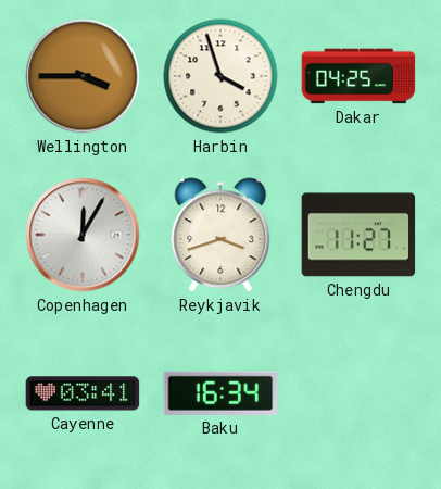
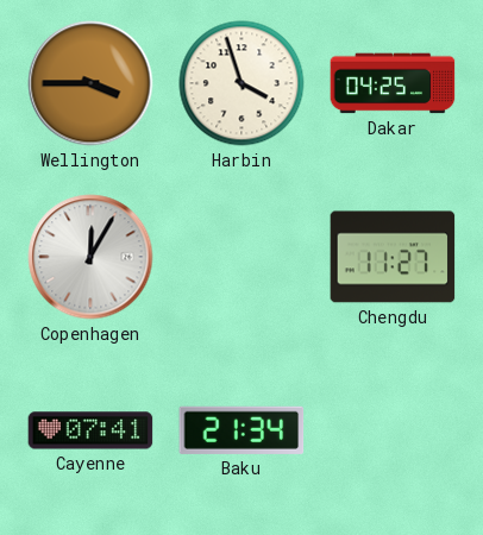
Reykjavik: 3:42 -> none
Cayenne: 03:41 -> 07:41
Baku: 16:34 -> 21:34
